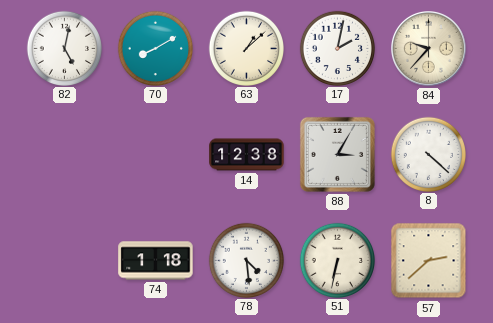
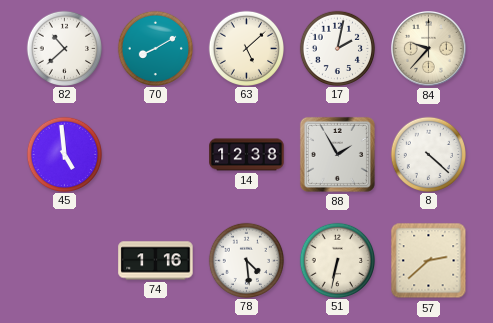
82: 5:02 -> 10:38
63: 1:08 -> 5:08
45: none -> 4:59
88: 3:05 -> 1:55
74: 1:18 -> 1:16
